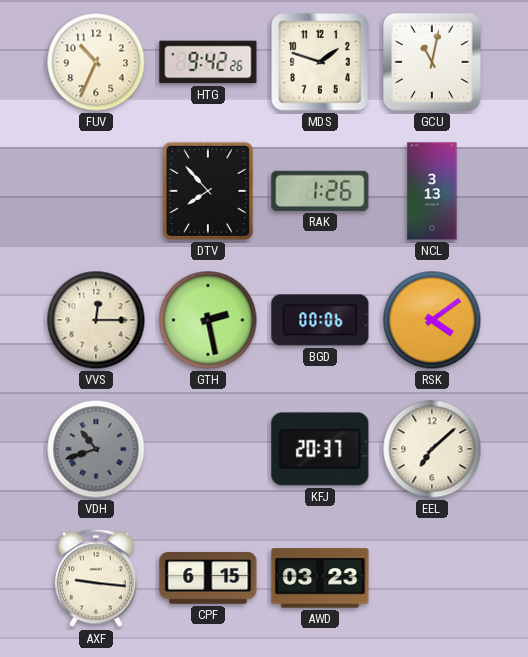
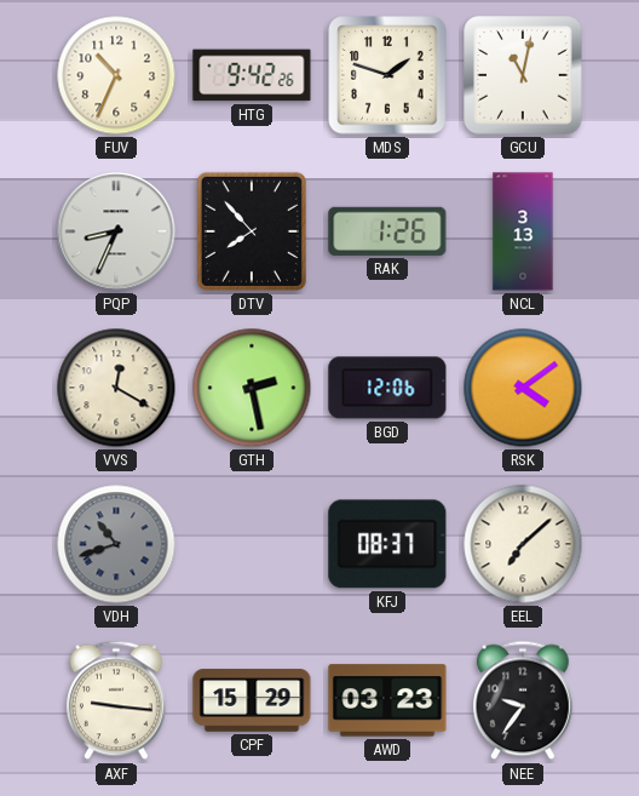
PQP: none -> 8:34
VVS: 12:15 -> 12:20
BGD: 00:06 -> 12:06
KFJ: 20:37 -> 08:37
CPF: 6:15 -> 15:29
NEE: none -> 9:36
